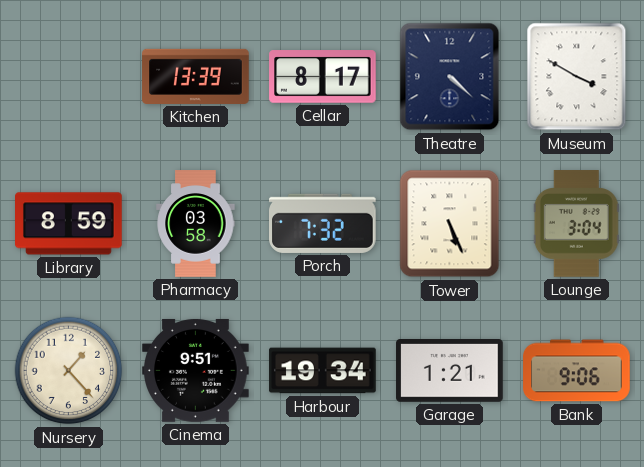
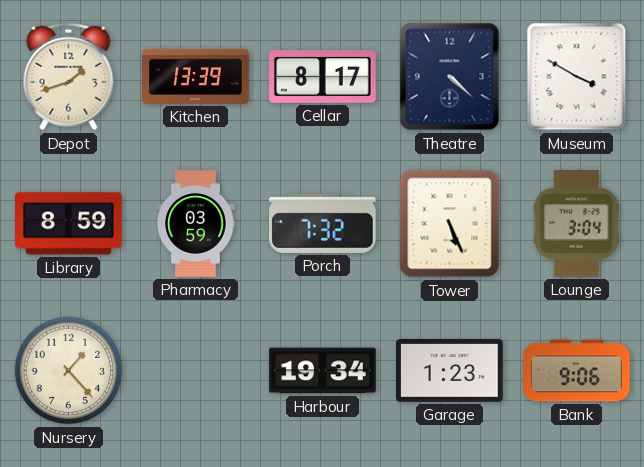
Depot: none -> 1:42
Pharmacy: 03:58 -> 03:59
Cinema: 9:51 -> none
Garage: 1:21 -> 1:23
